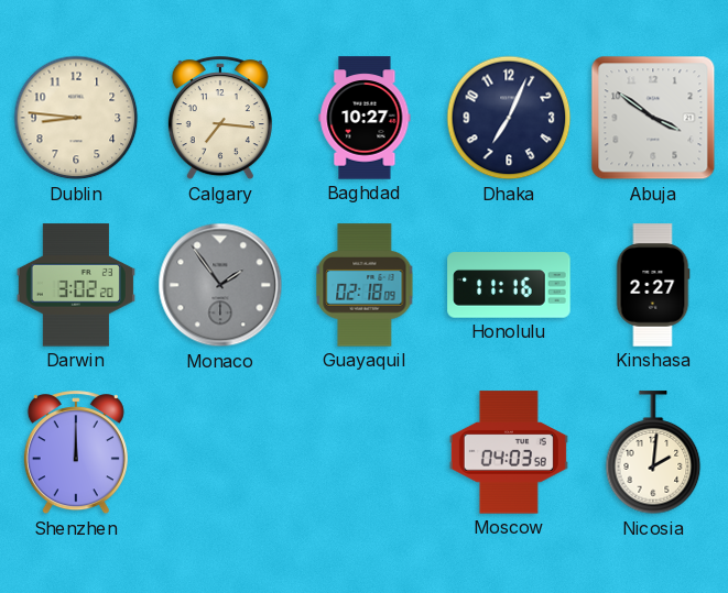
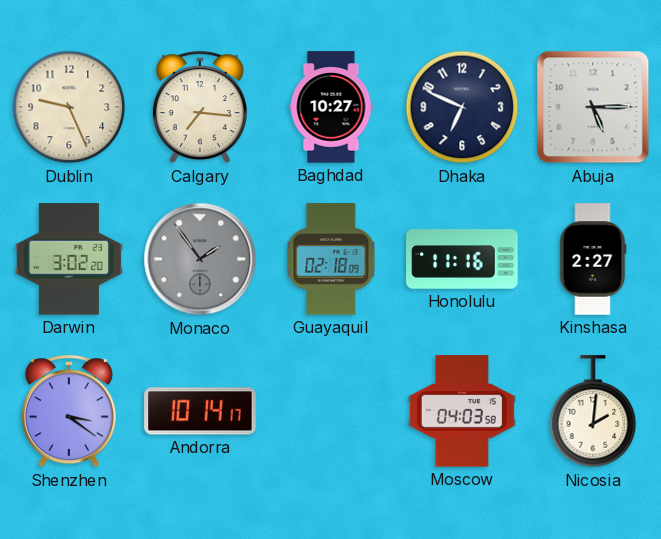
Dublin: 8:46 -> 9:26
Dhaka: 7:04 -> 6:49
Abuja: 3:51 -> 5:15
Shenzhen: 12:00 -> 3:21
Andorra: none -> 10:14
